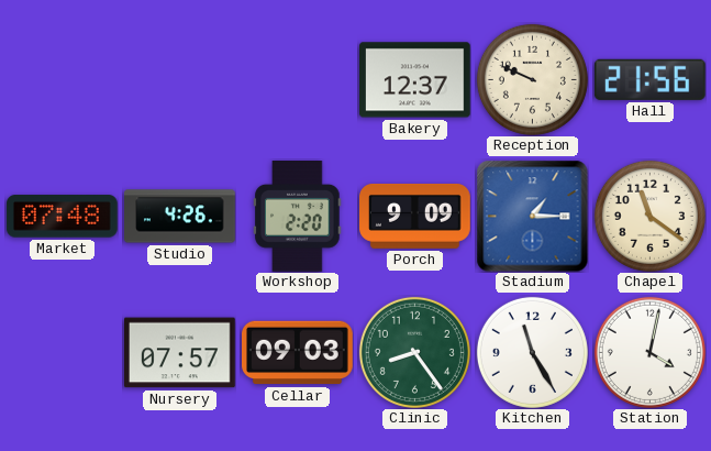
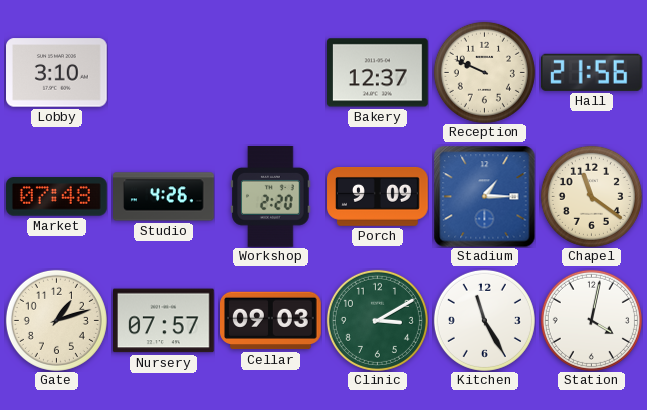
Lobby: none -> 3:10
Gate: none -> 1:12
Clinic: 8:24 -> 3:10
